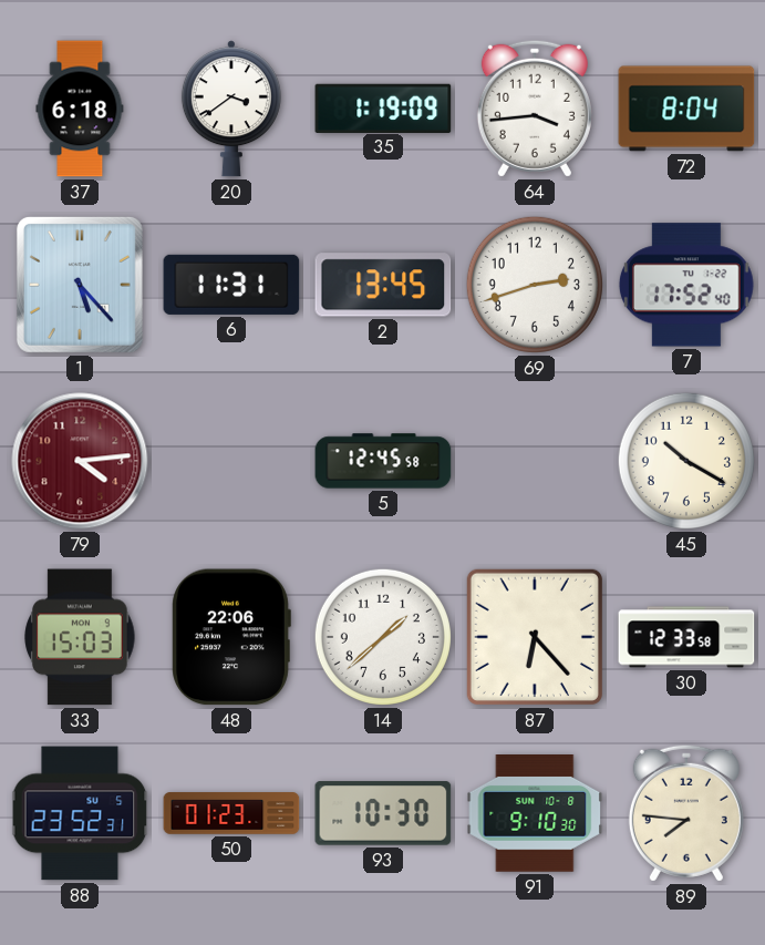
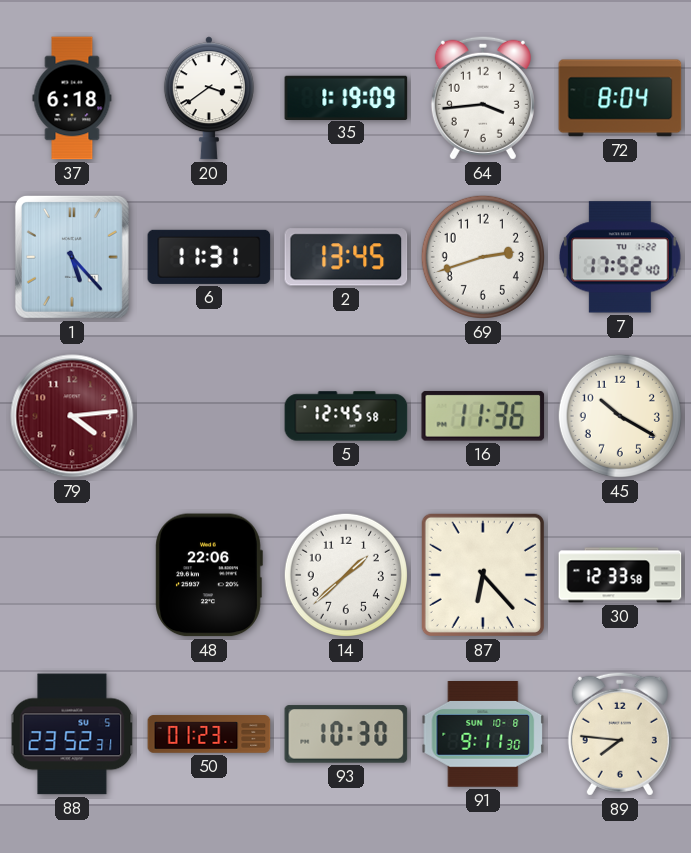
16: none -> 11:36
33: 15:03 -> none
91: 9:10 -> 9:11
